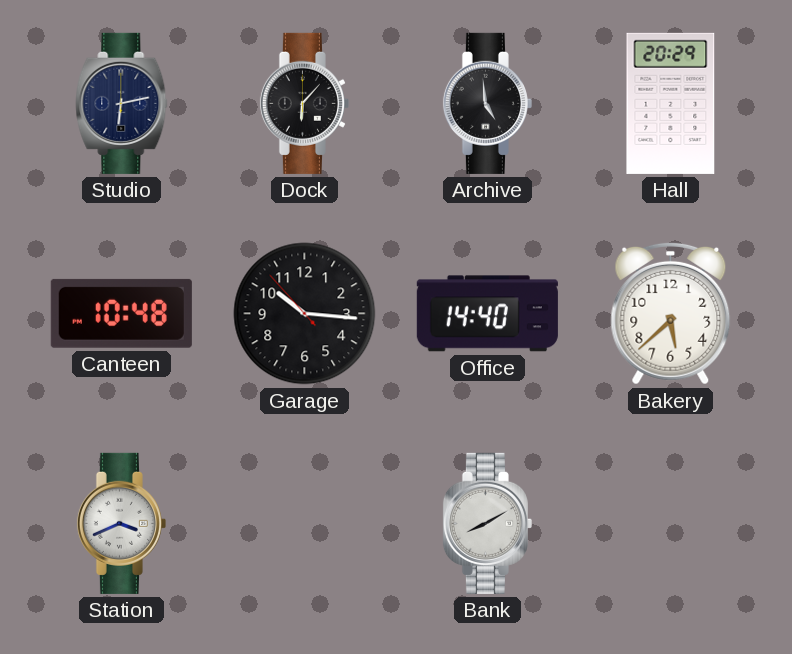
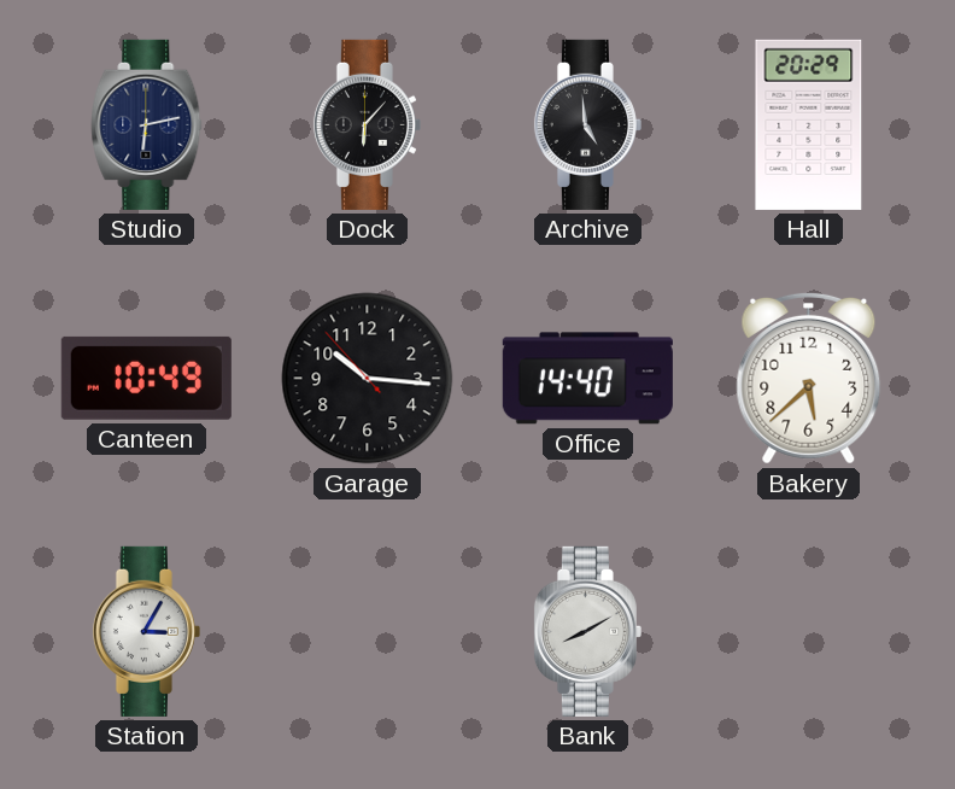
Canteen: 10:48 -> 10:49
Station: 3:41 -> 3:05
